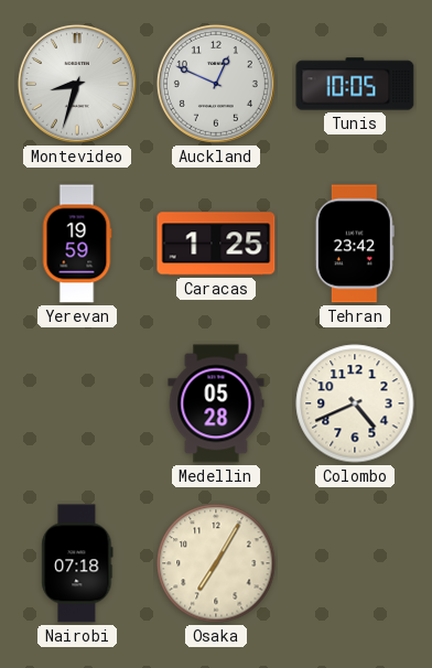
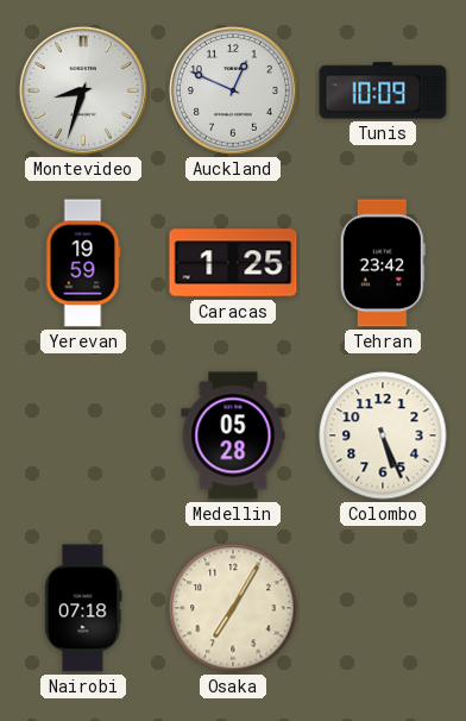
Tunis: 10:05 -> 10:09
Colombo: 4:41 -> 5:26
